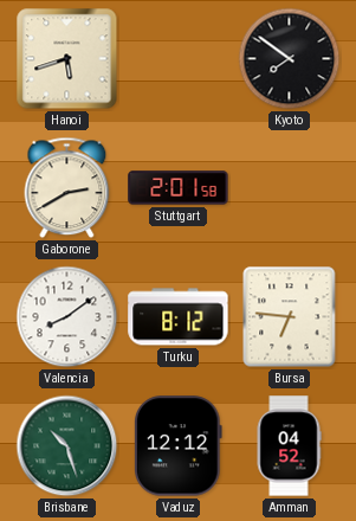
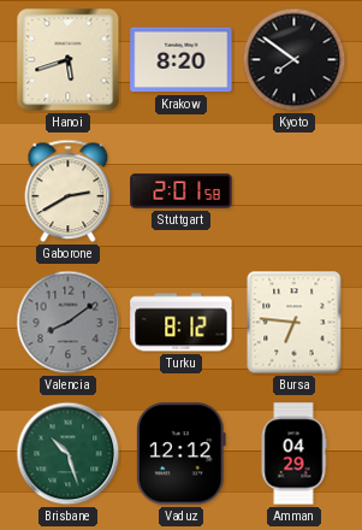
Krakow: none -> 8:20
Valencia dial: white -> grey
Amman: 04:52 -> 04:29
